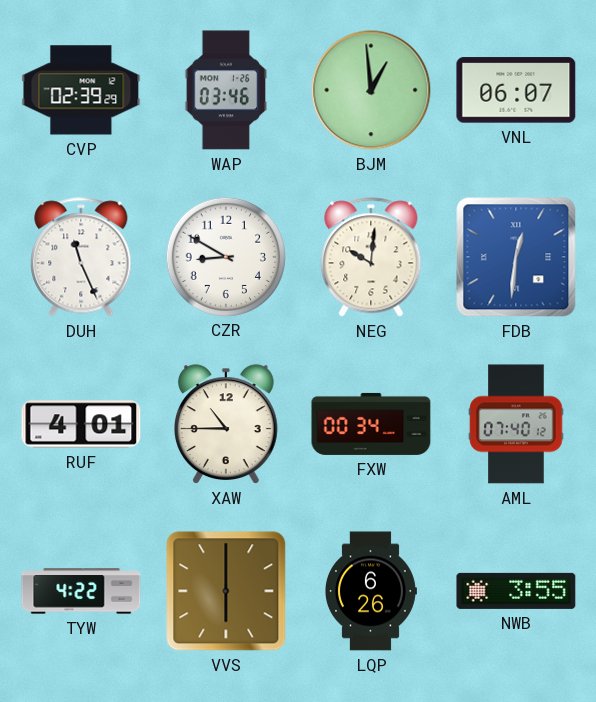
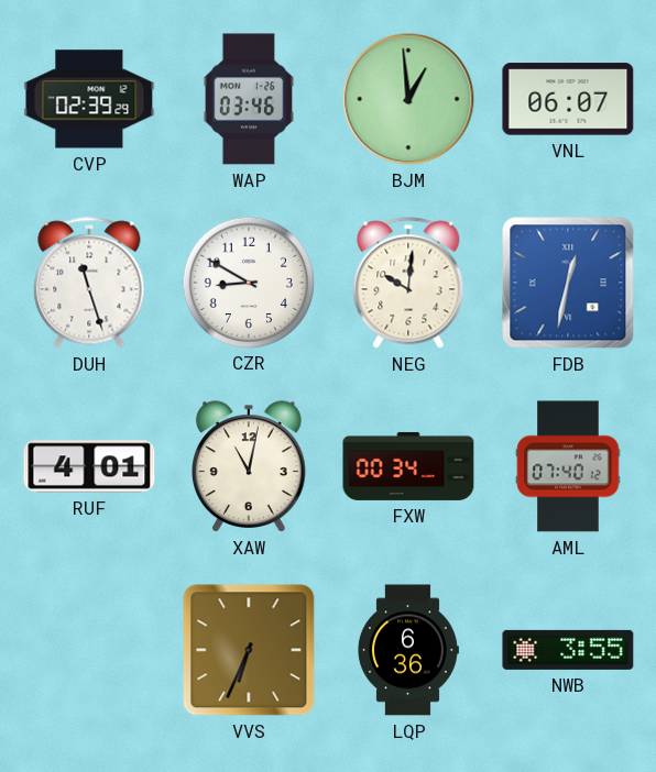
DUH: 11:26 -> 11:27
FDB: 12:31 -> 12:32
XAW: 10:45 -> 11:02
TYW: 4:22 -> none
VVS: 6:00 -> 6:34
LQP: 6:26 -> 6:36
